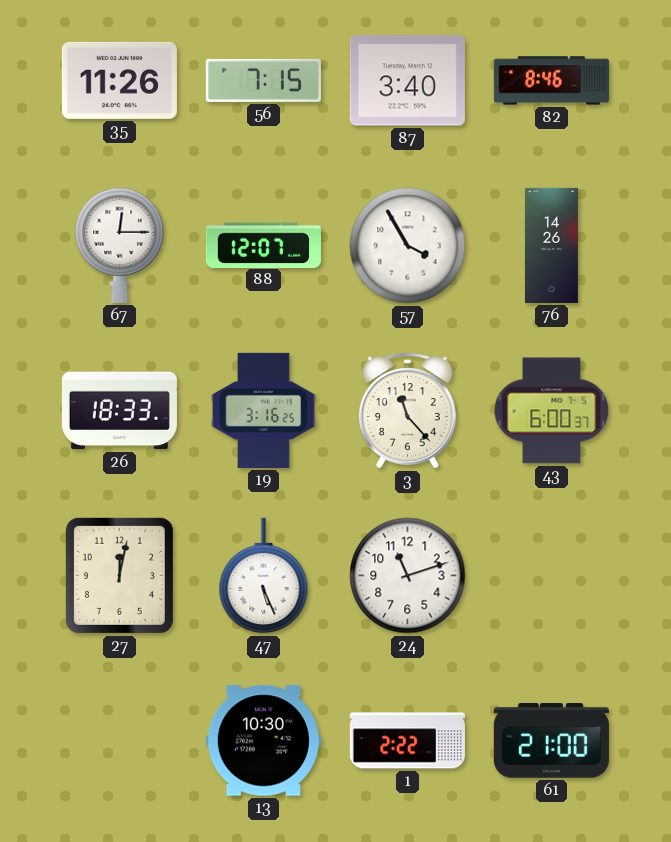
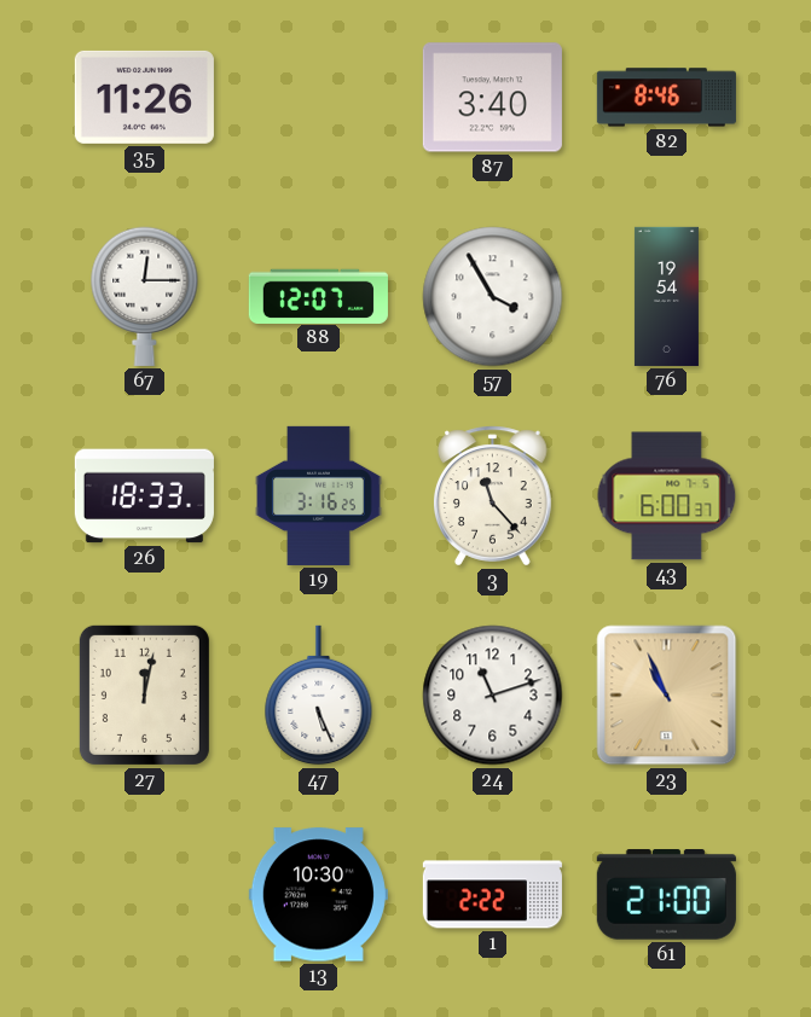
56: 7:15 -> none
76: 14:26 -> 19:54
23: none -> 10:56
